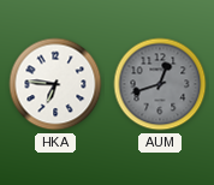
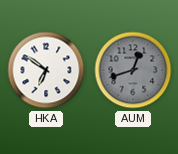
HKA: 6:46 -> 6:51
